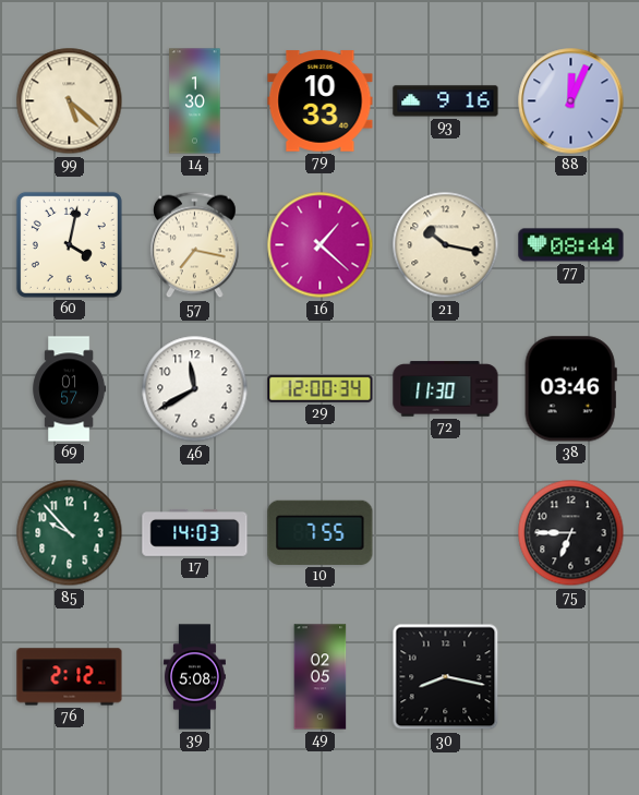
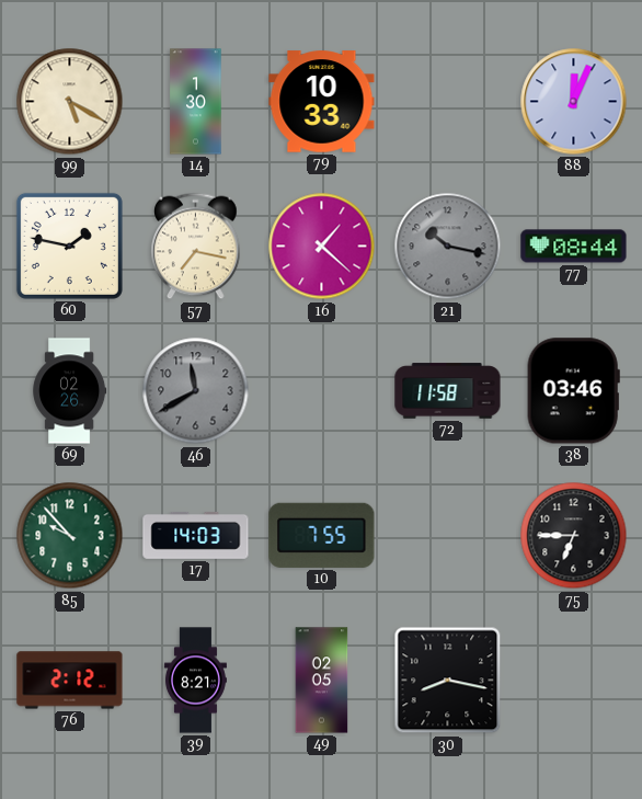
99: 5:22 -> 5:20
93: 9:16 -> none
60: 4:02 -> 1:47
21 dial: cream -> grey
69: 01:57 -> 02:26
46 dial: white -> grey
29: 12:00 -> none
72: 11:30 -> 11:58
39: 5:08 -> 8:21
